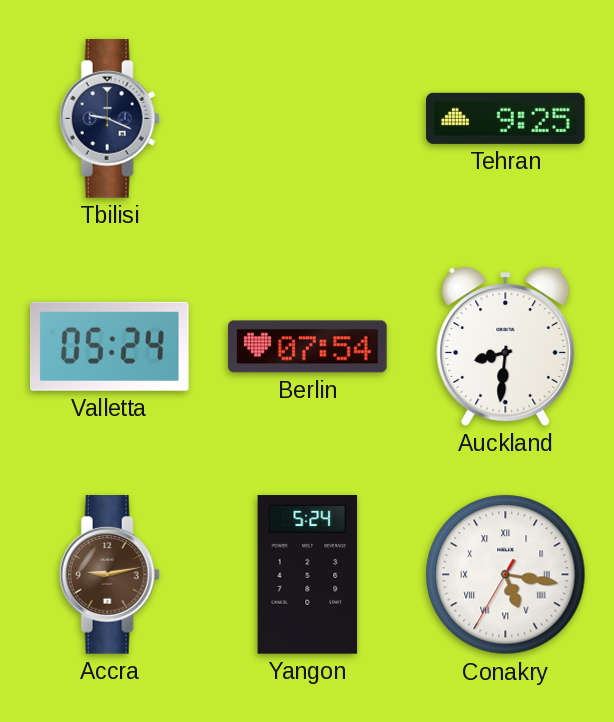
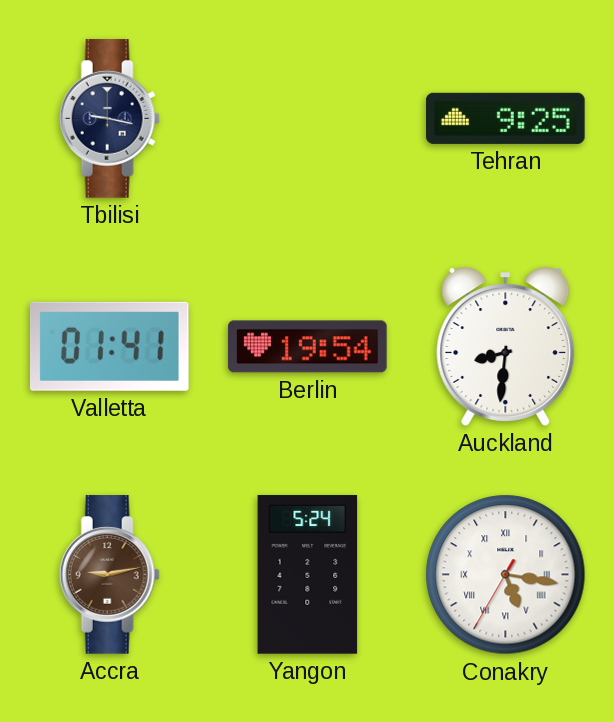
Tbilisi: 9:19 -> 9:17
Valletta: 05:24 -> 01:41
Berlin: 07:54 -> 19:54
